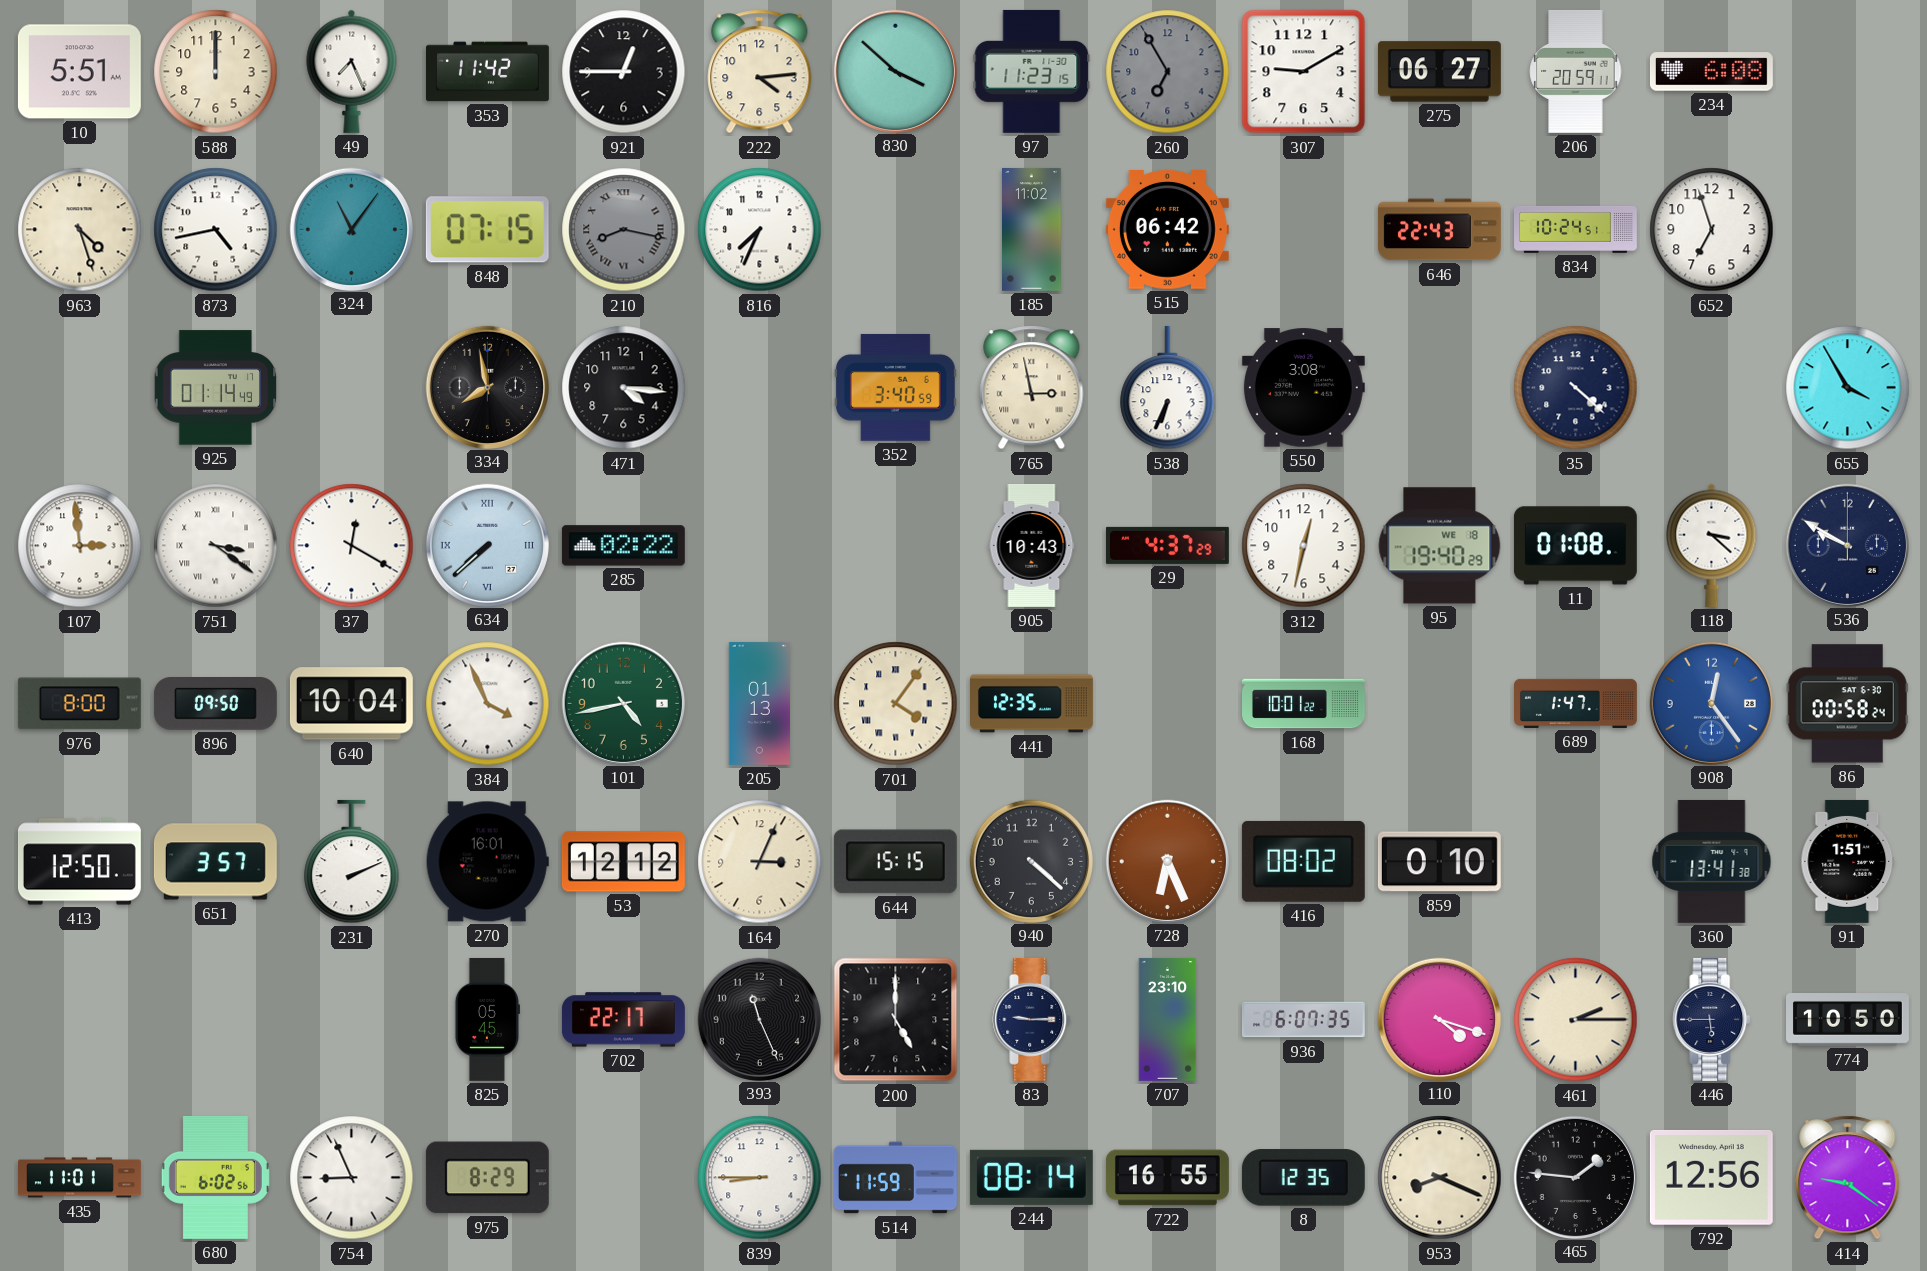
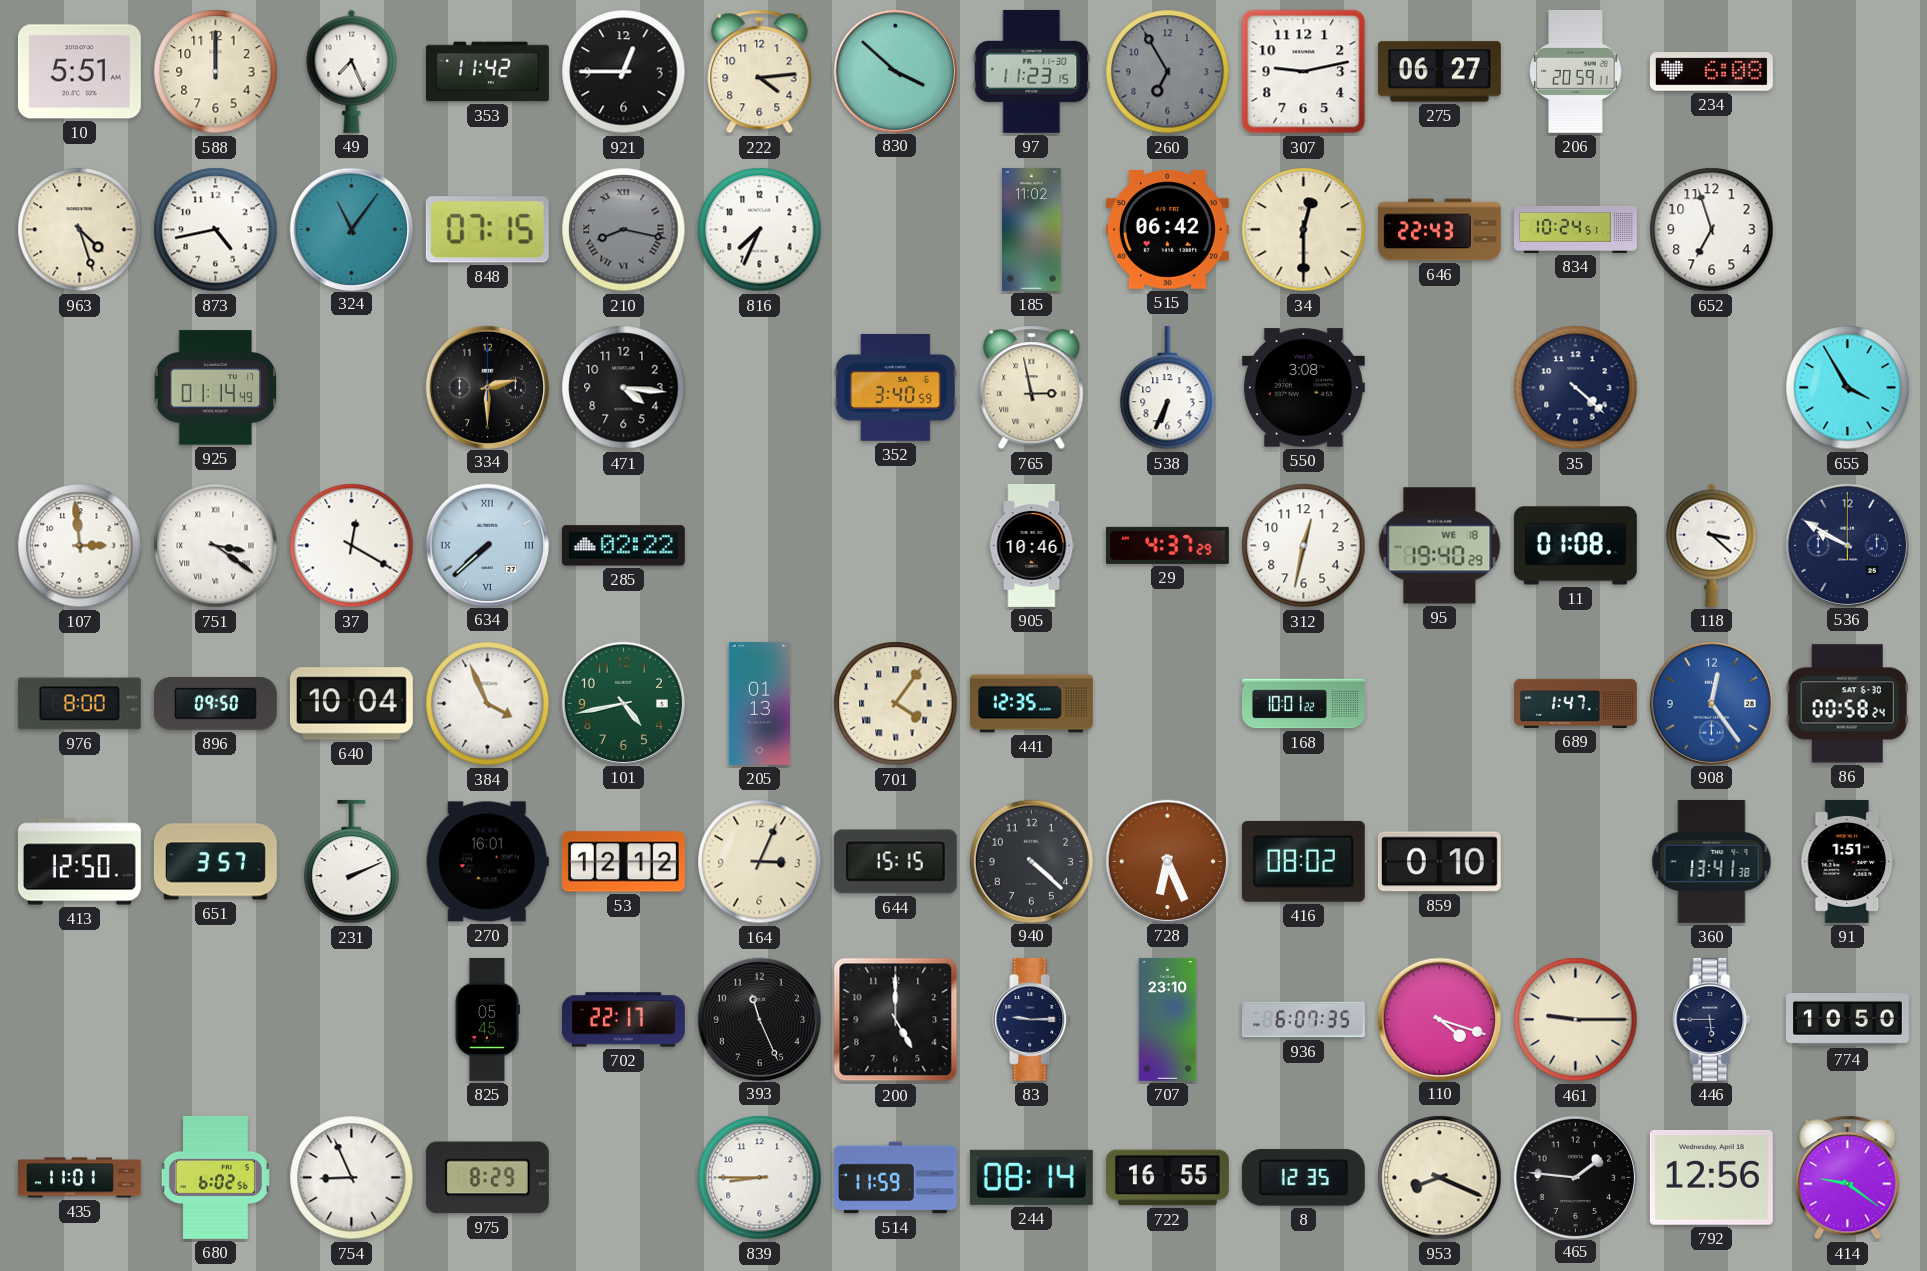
307: 9:10 -> 9:13
34: none -> 12:30
334: 7:58 -> 2:30
905: 10:43 -> 10:46
461: 2:15 -> 9:15
